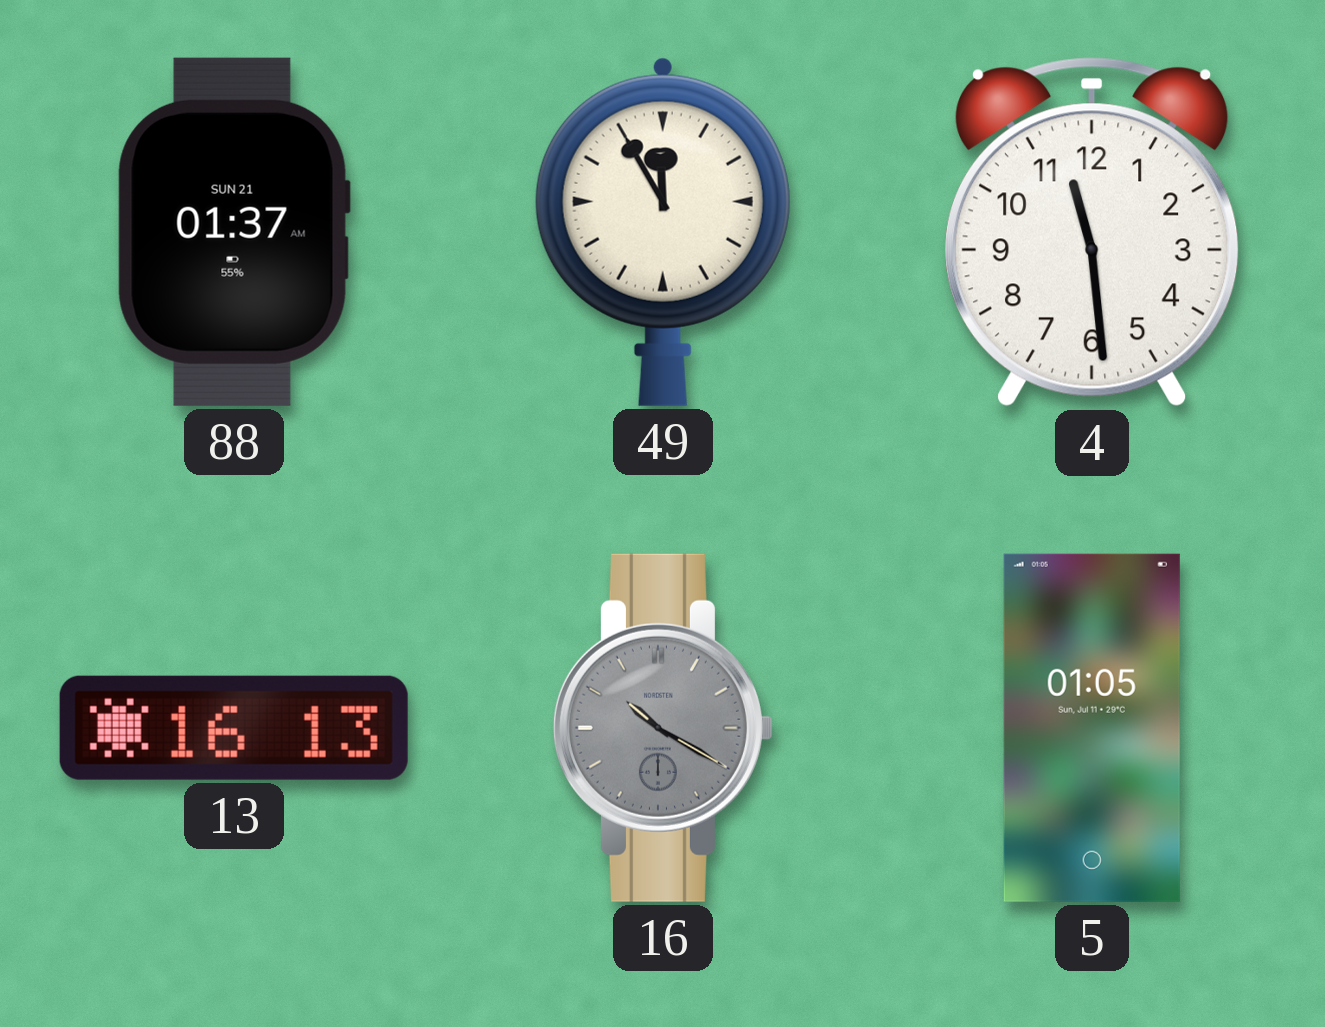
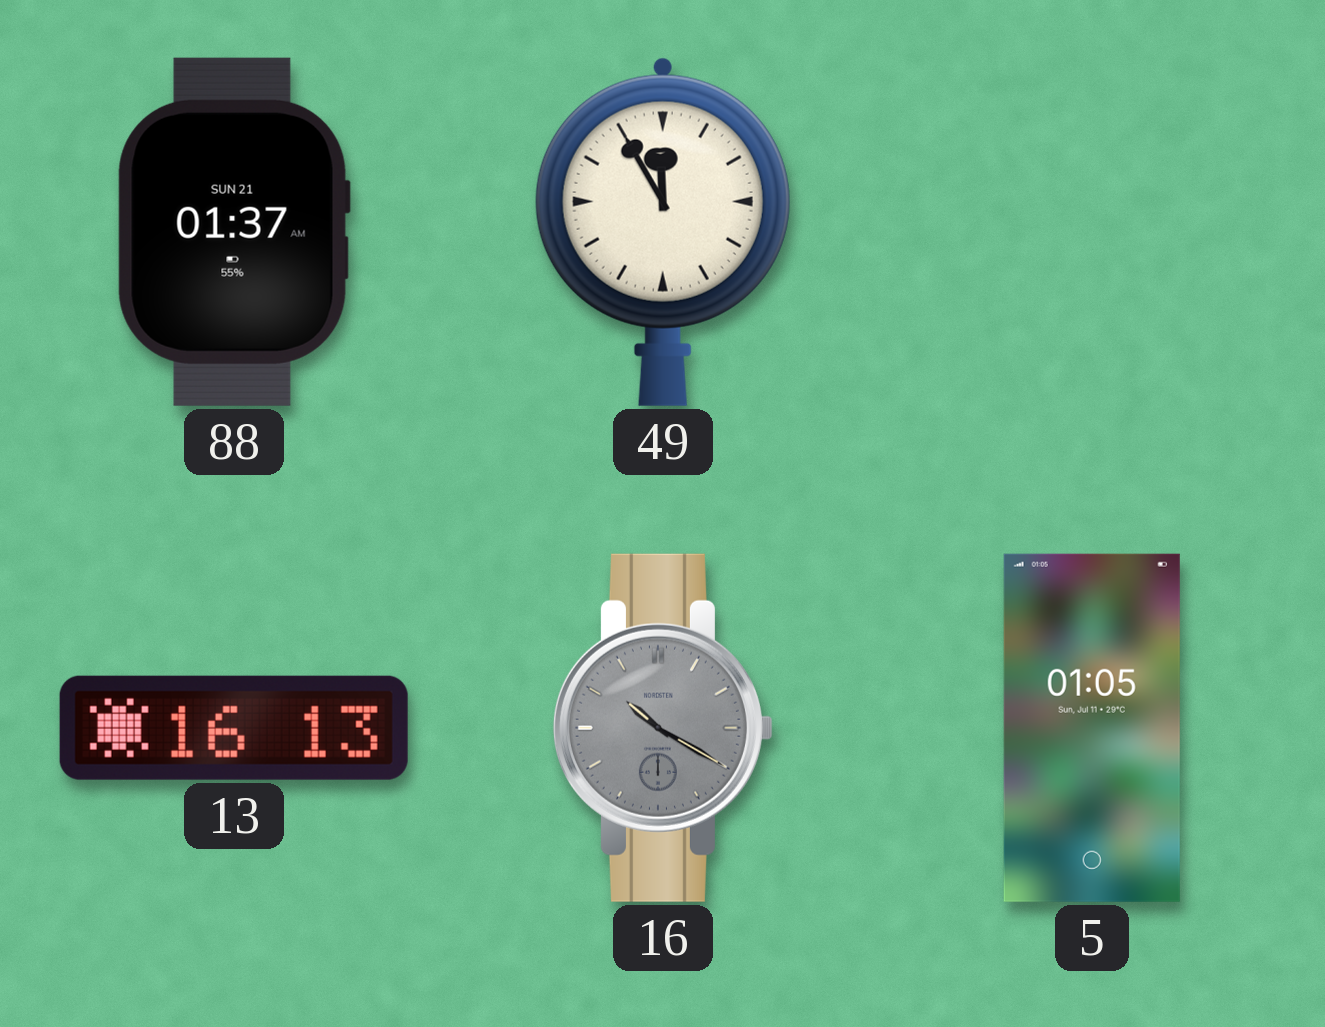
4: 11:29 -> none
